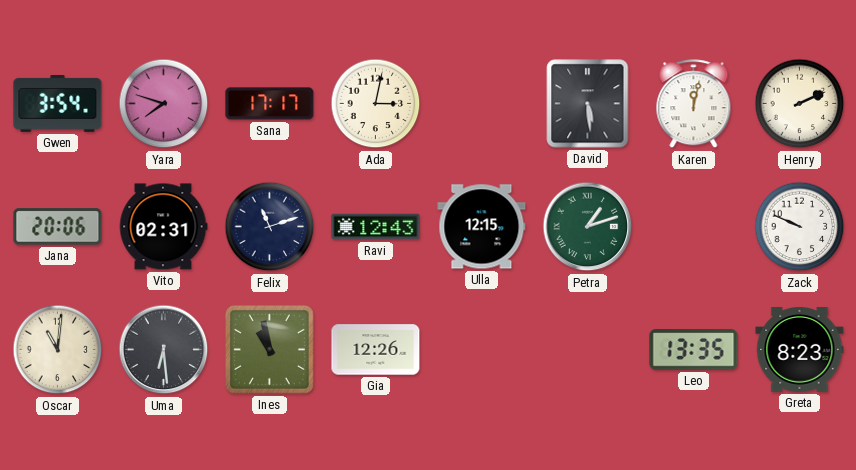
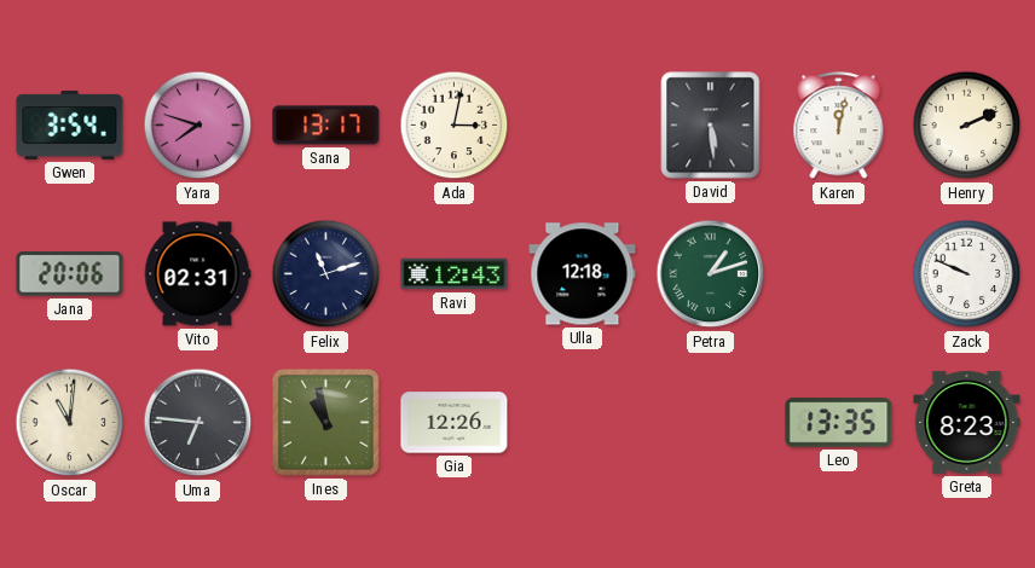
Sana: 17:17 -> 13:17
Ulla: 12:15 -> 12:18
Uma: 6:29 -> 6:46
